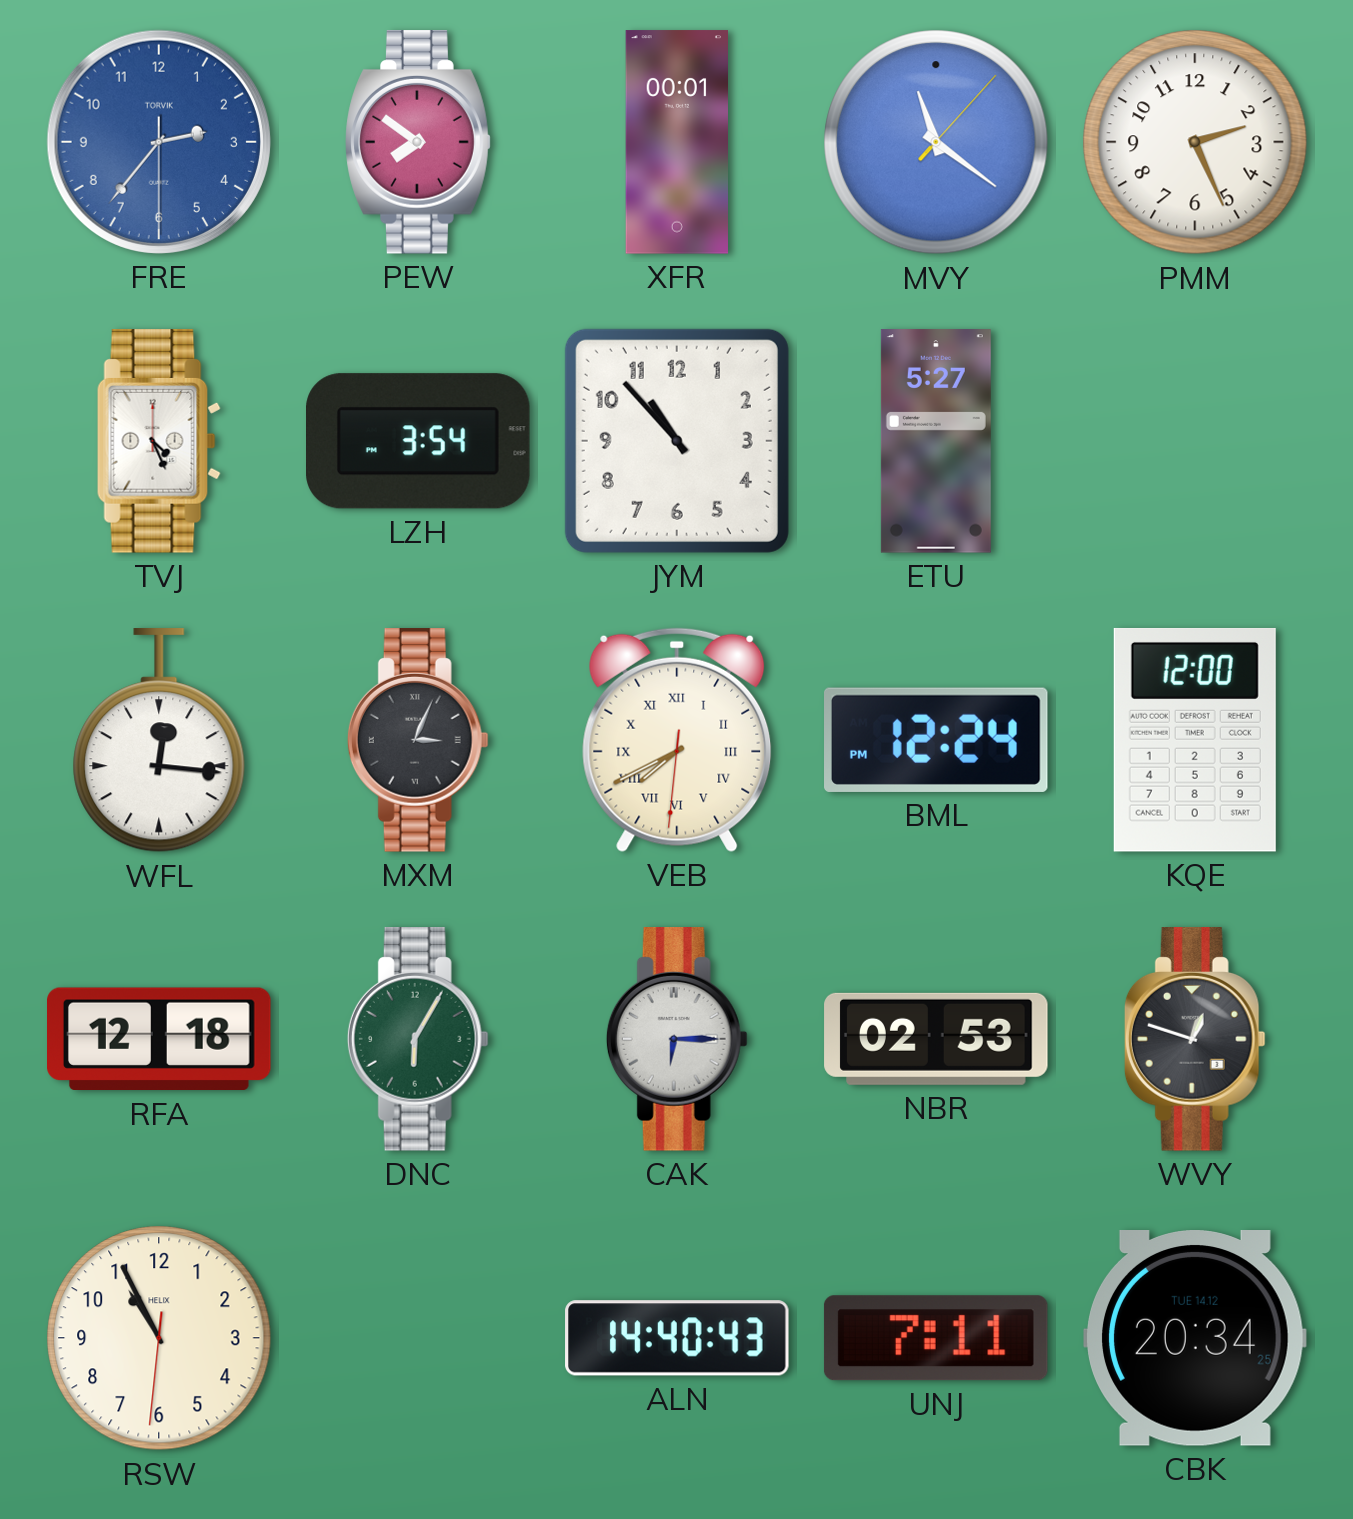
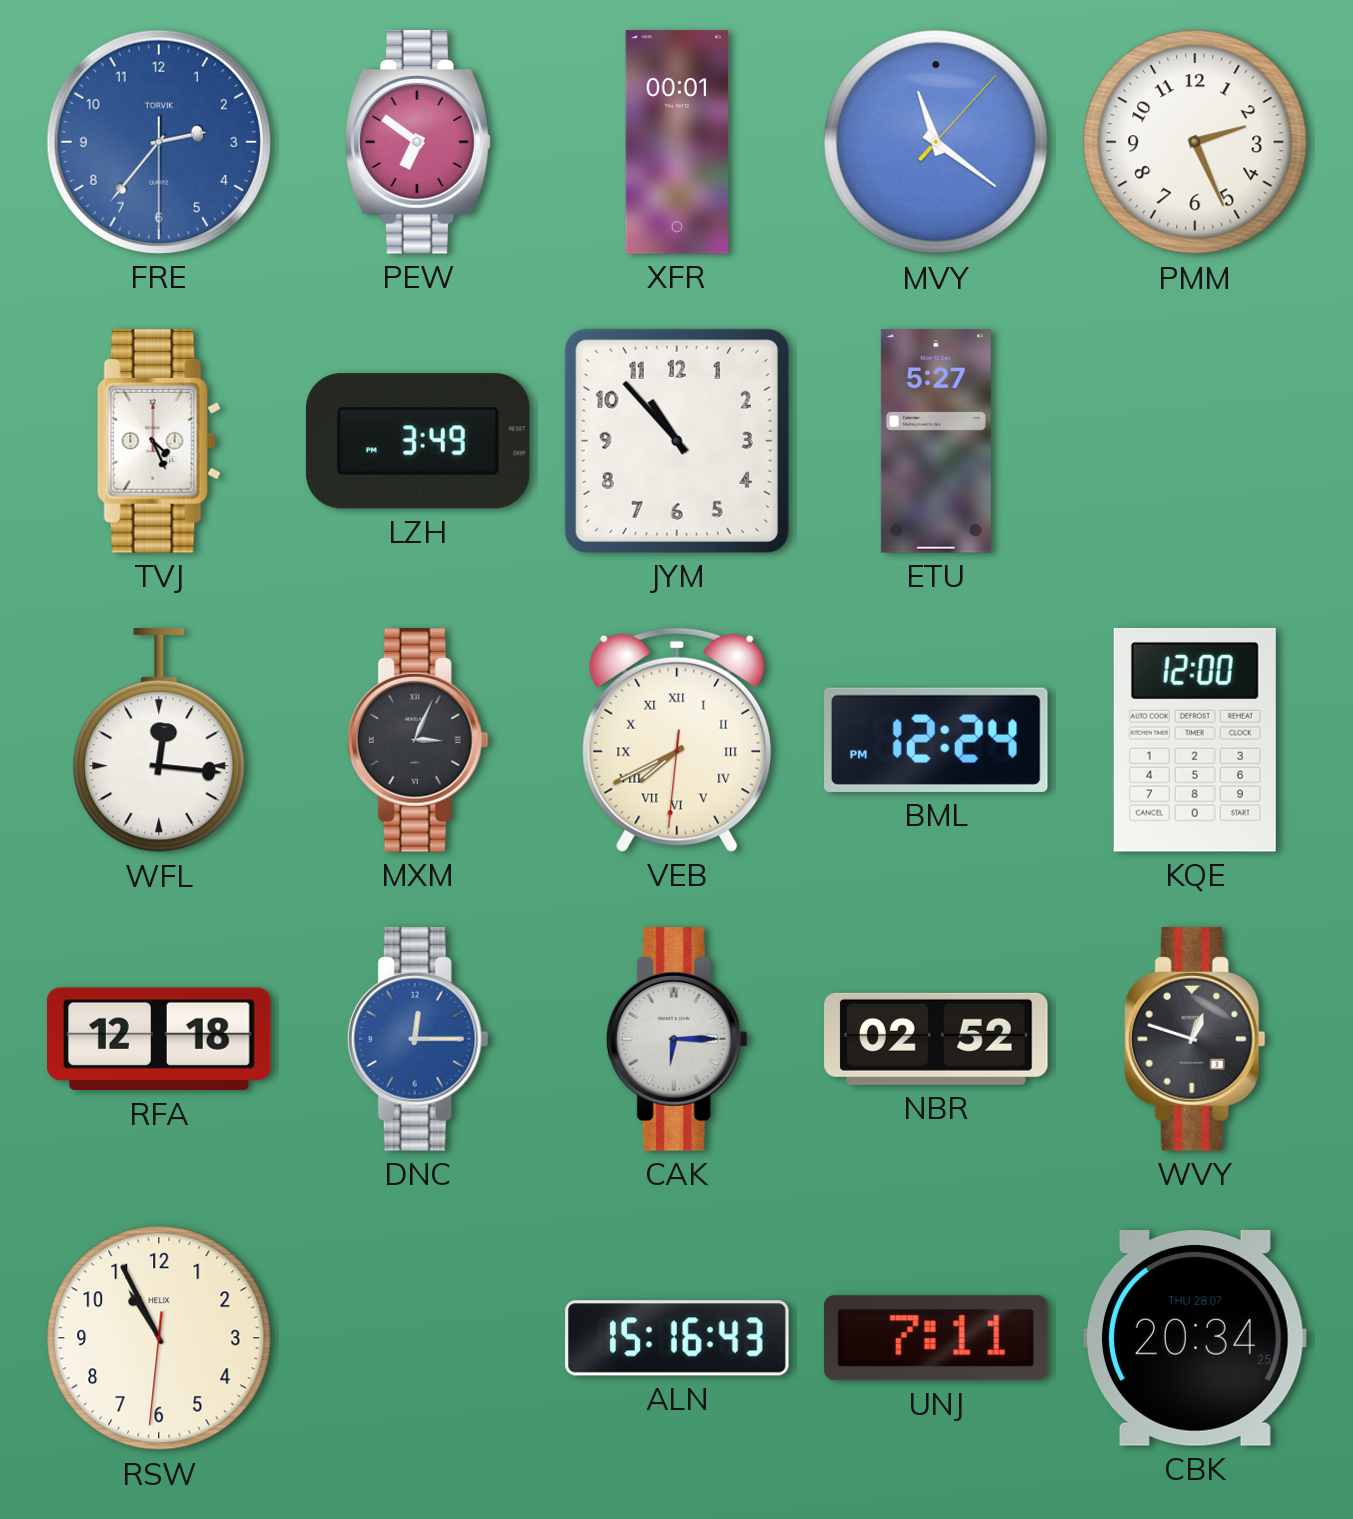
PEW: 7:51 -> 6:51
LZH: 3:54 -> 3:49
DNC: 6:05 -> 12:15
DNC dial: green -> blue
NBR: 02:53 -> 02:52
ALN: 14:40 -> 15:16
CBK date: TUE 14.12 -> THU 28.07
